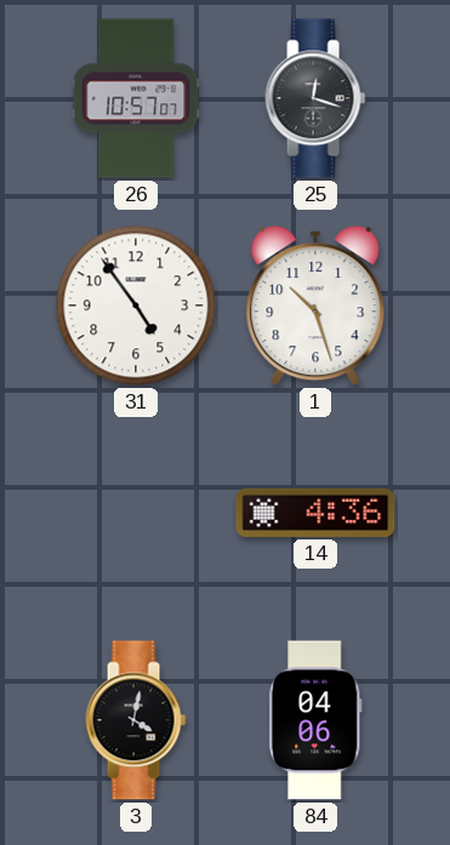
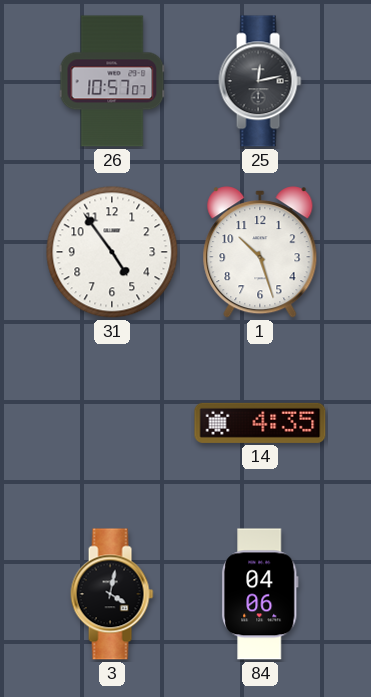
25: 12:18 -> 12:13
14: 4:36 -> 4:35
